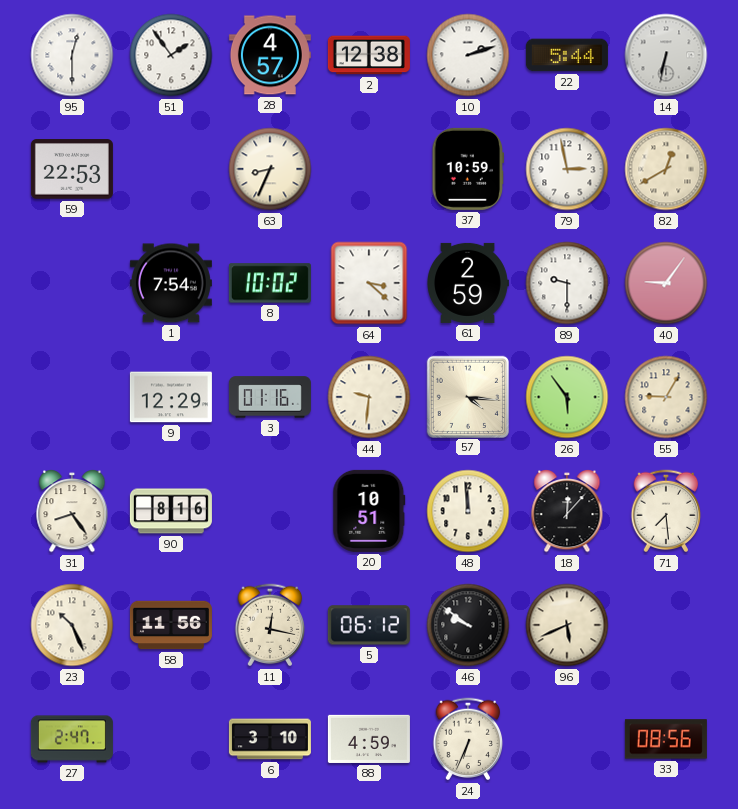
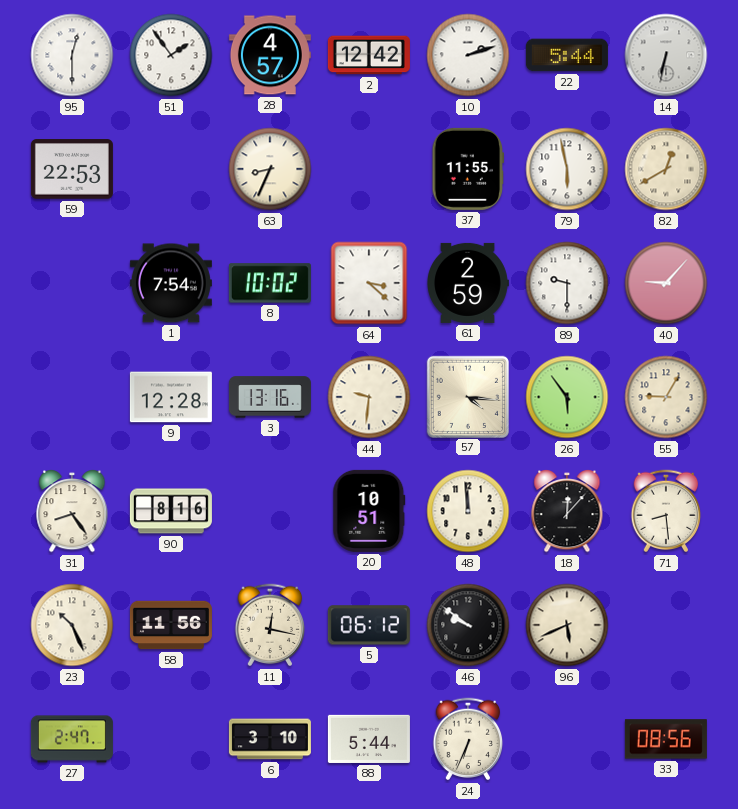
2: 12:38 -> 12:42
37: 10:59 -> 11:55
79: 2:58 -> 5:58
40: 9:06 -> 9:07
9: 12:29 -> 12:28
3: 01:16 -> 13:16
71: 7:29 -> 8:29
88: 4:59 -> 5:44
